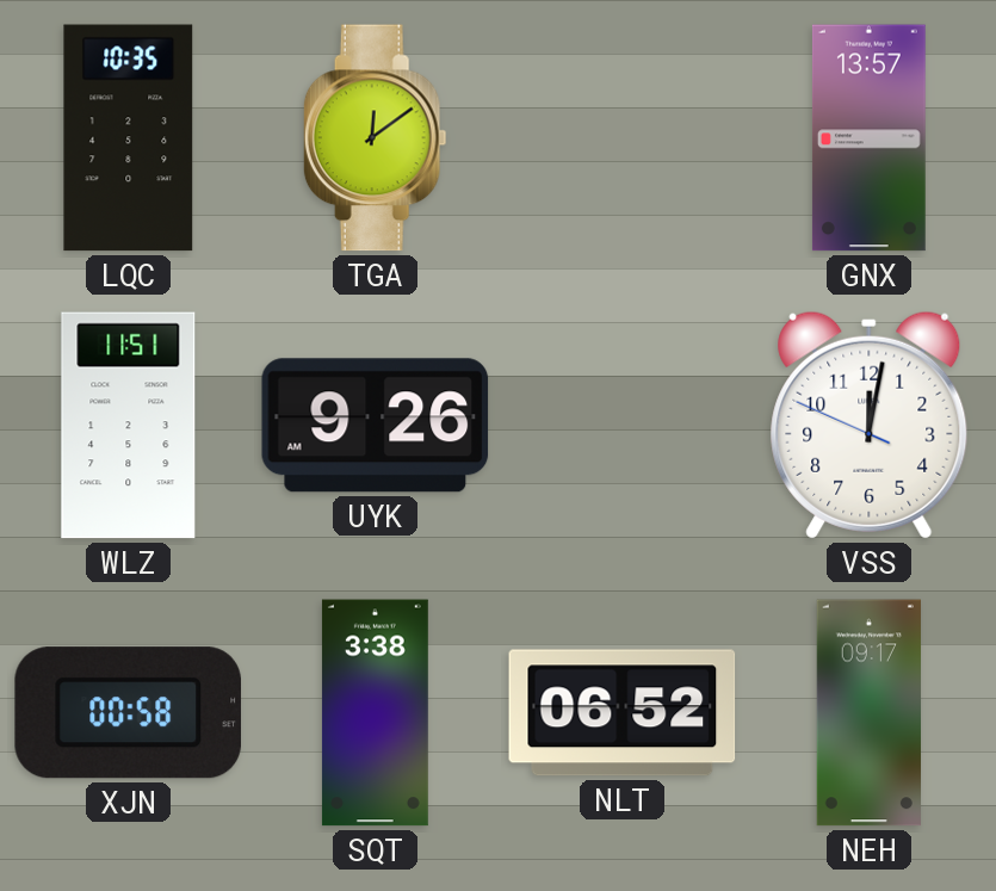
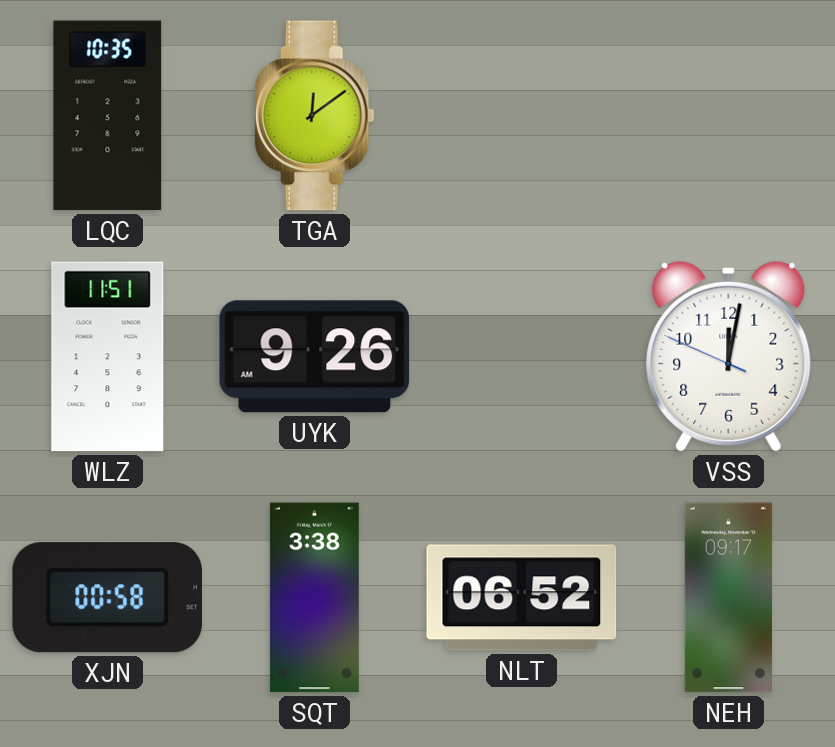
GNX: 13:57 -> none
